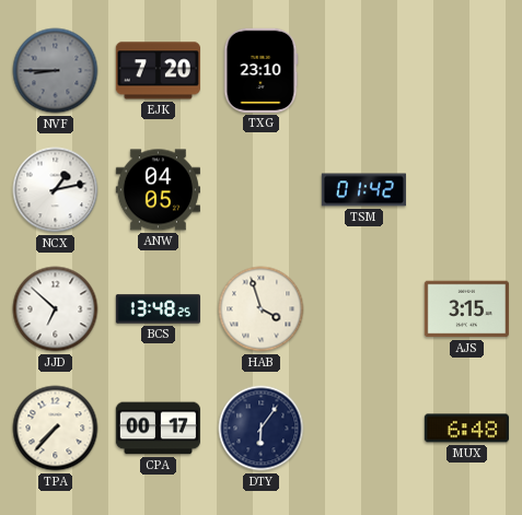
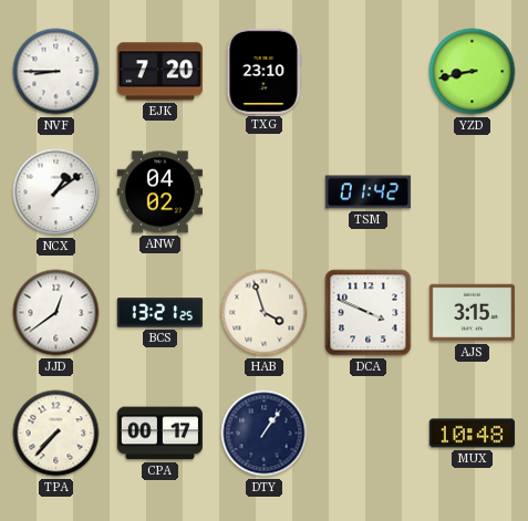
NVF dial: grey -> white
YZD: none -> 8:43
NCX: 1:13 -> 1:09
ANW: 04:05 -> 04:02
JJD: 6:52 -> 12:39
BCS: 13:48 -> 13:21
DCA: none -> 3:49
DTY: 6:06 -> 1:06
MUX: 6:48 -> 10:48
